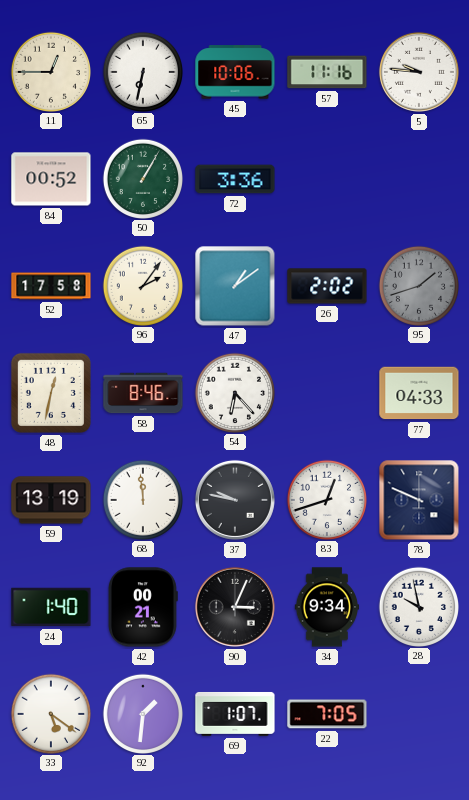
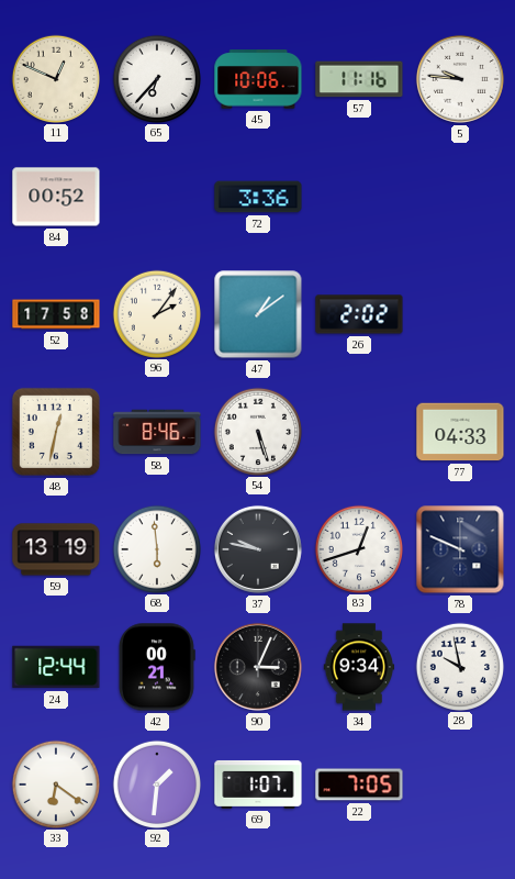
11: 12:45 -> 12:49
65: 6:32 -> 6:37
50: 1:05 -> none
95: 1:42 -> none
54: 6:23 -> 5:27
68: 11:59 -> 5:59
24: 1:40 -> 12:44
33: 5:21 -> 6:21
